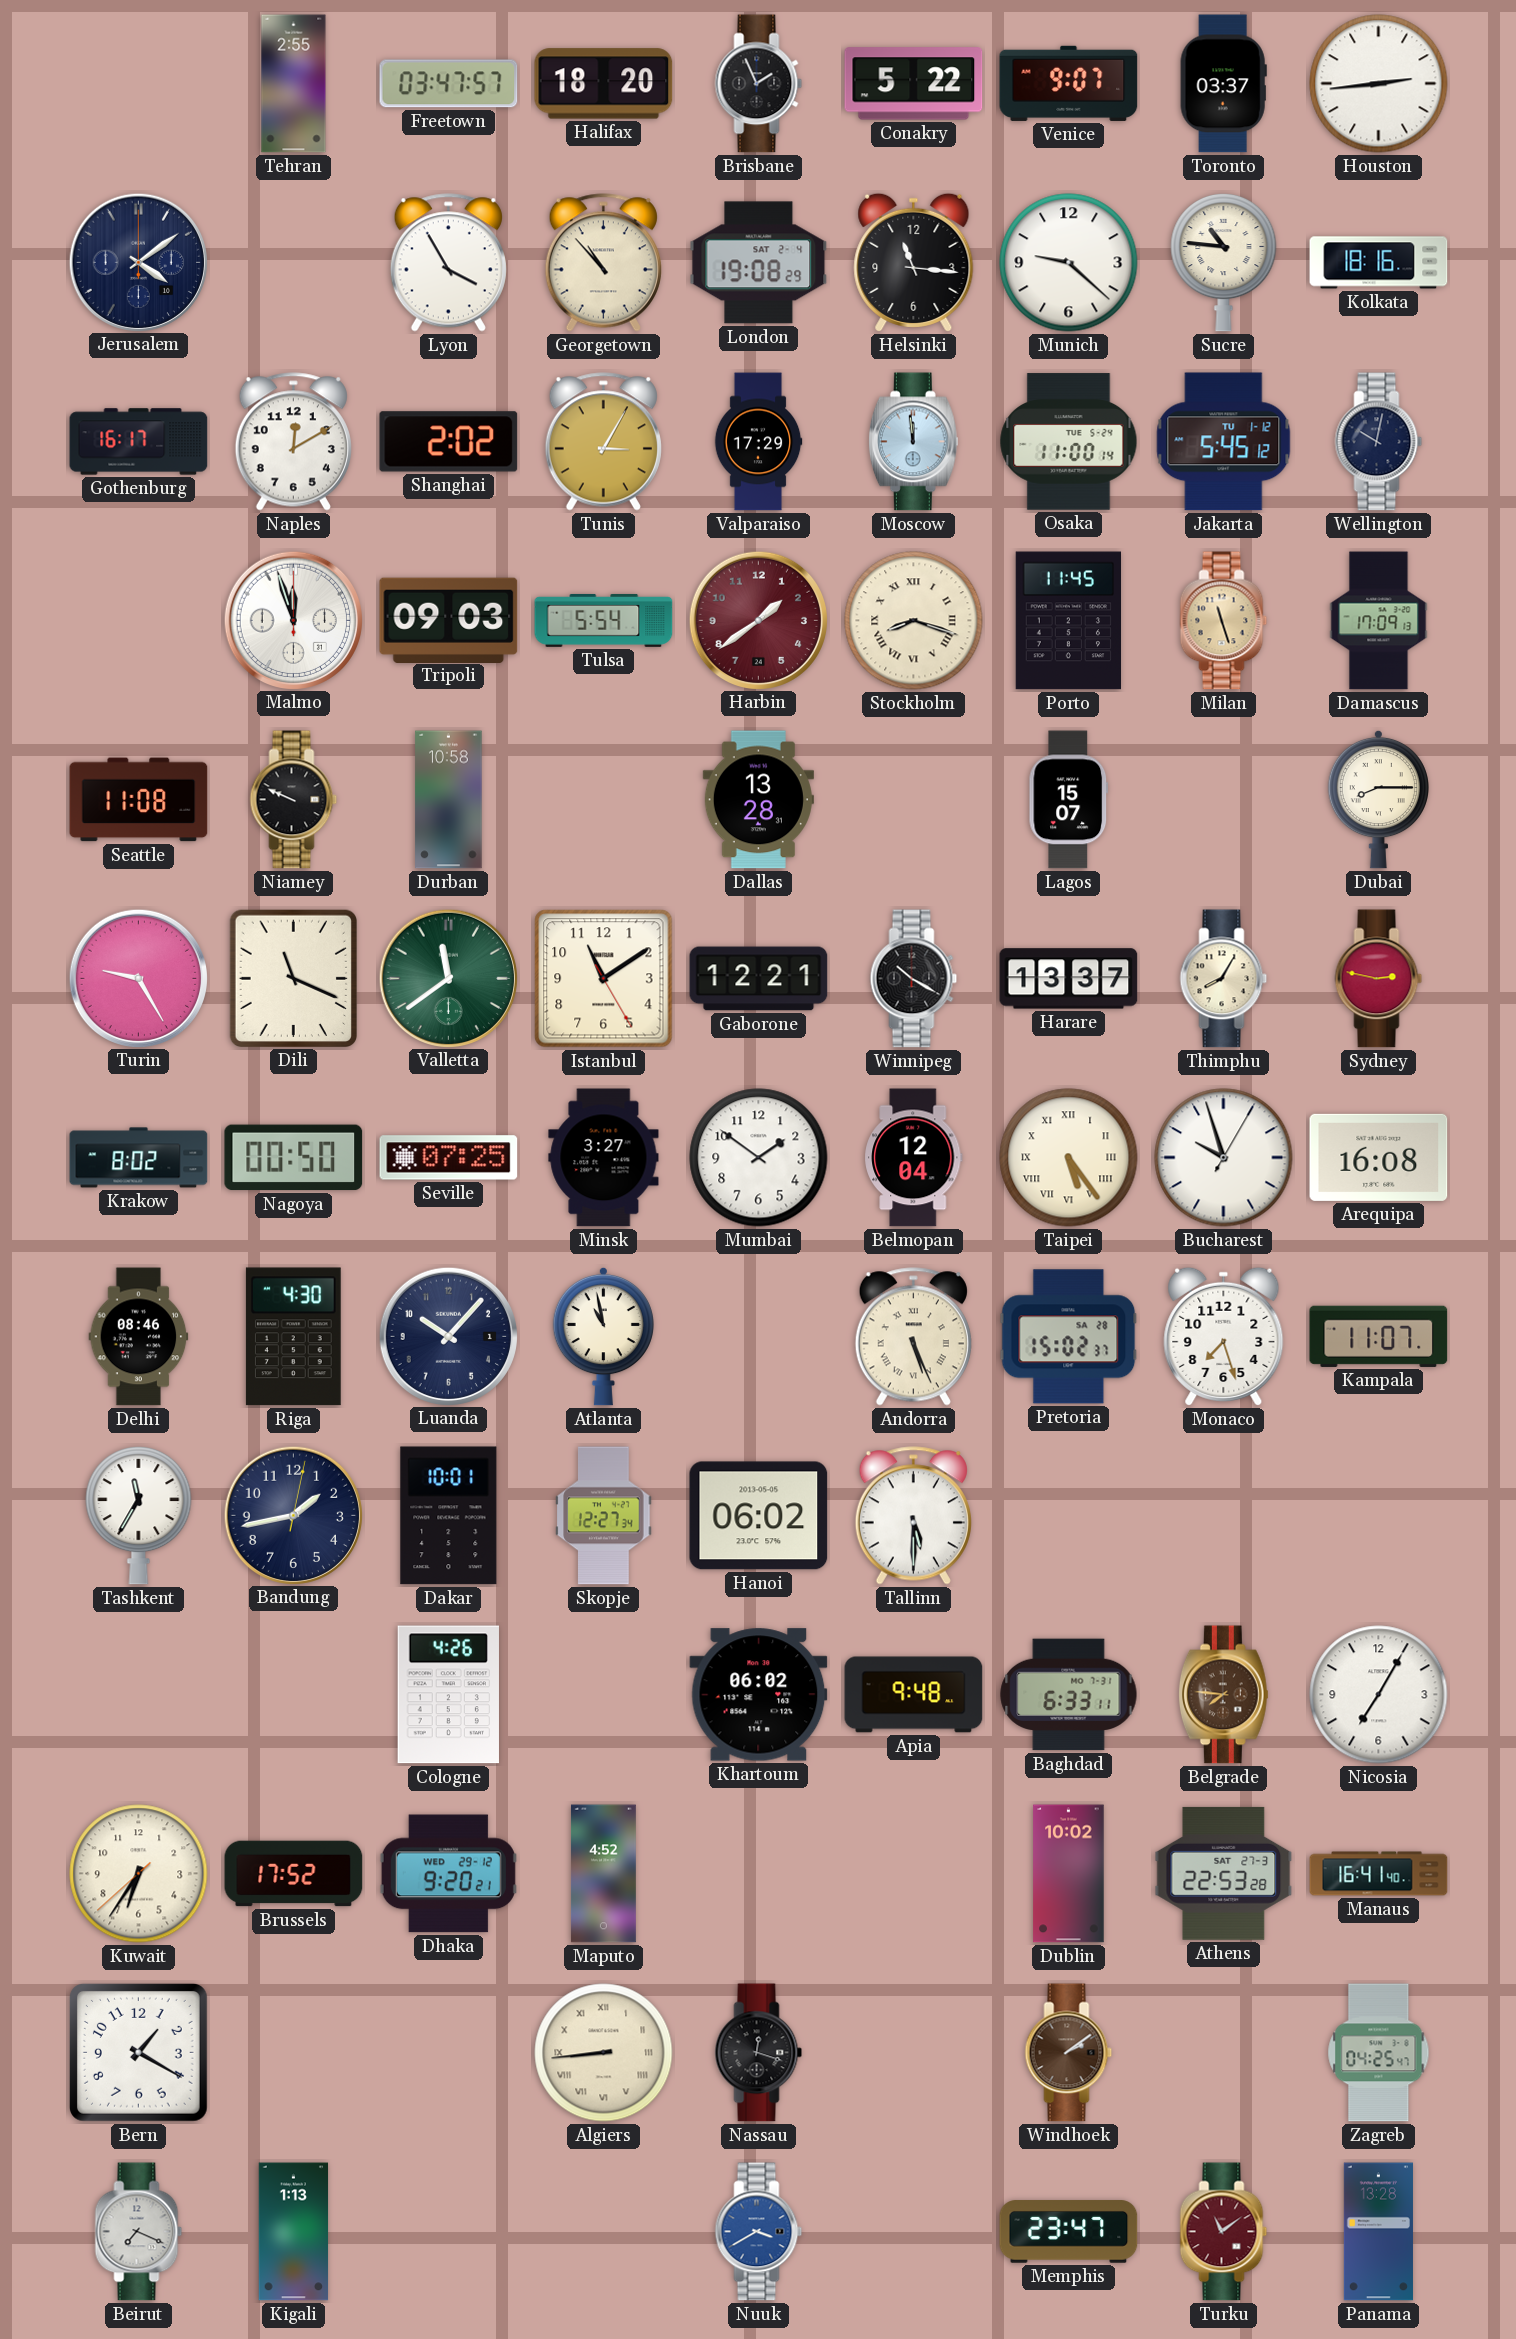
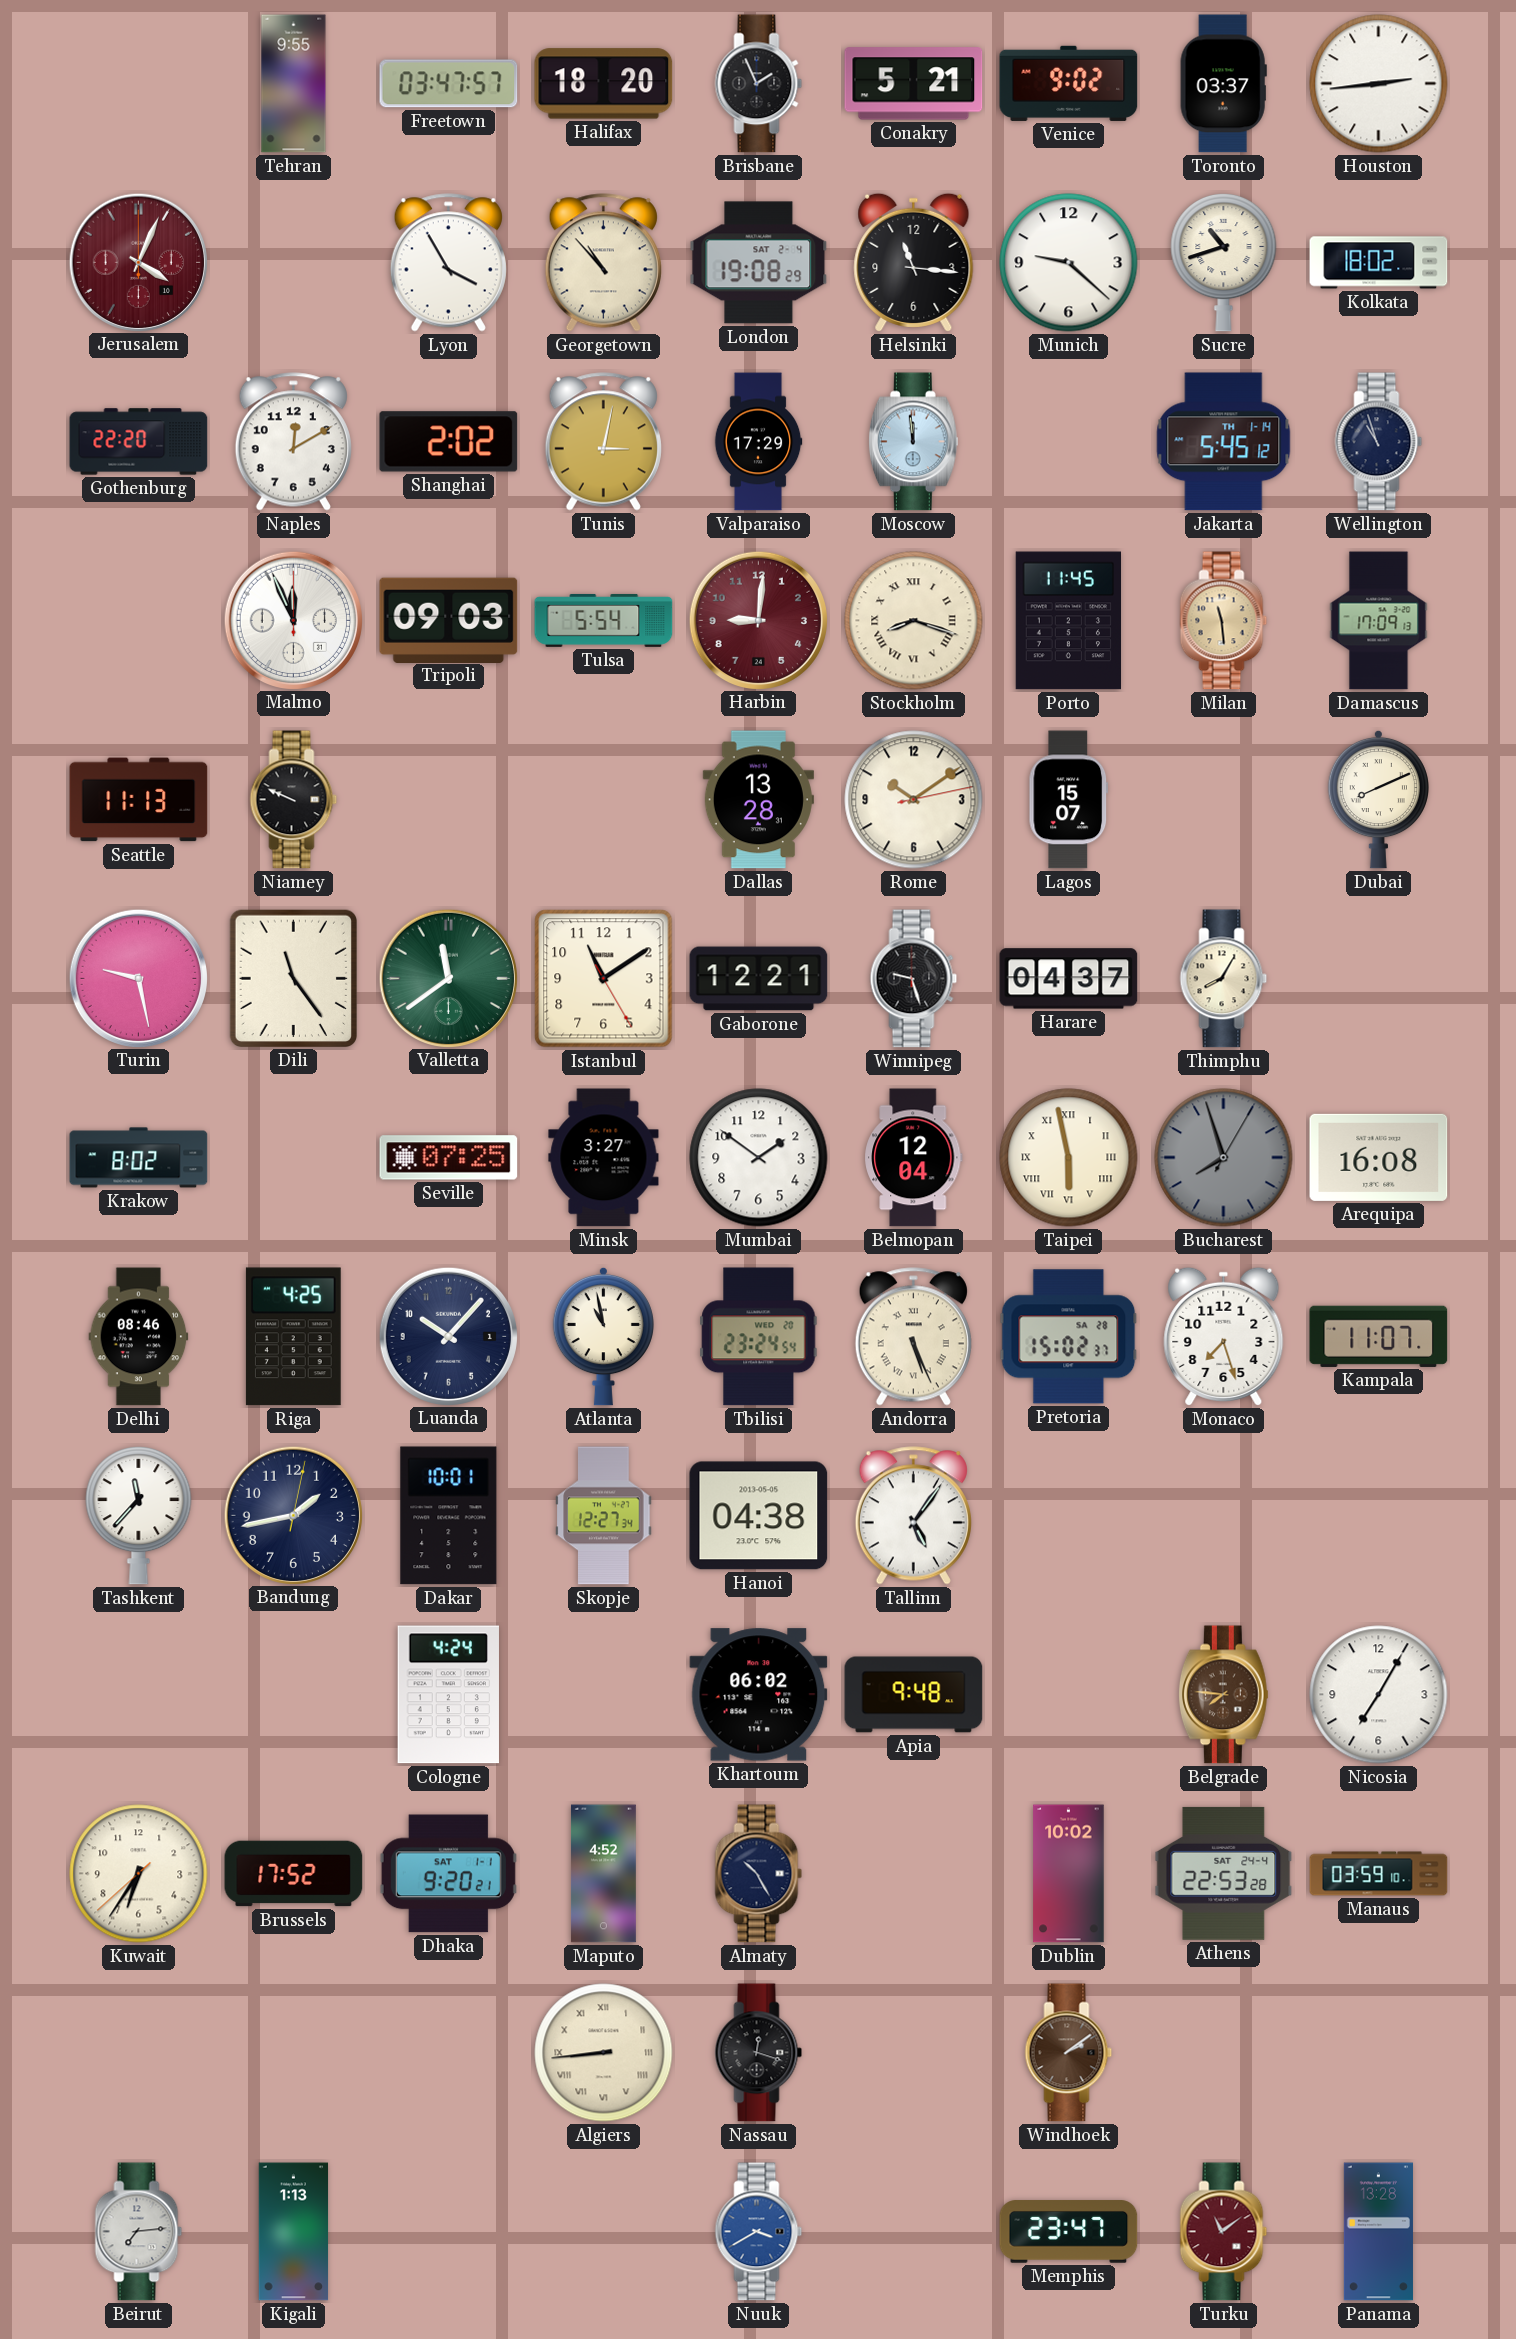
Tehran: 2:55 -> 9:55
Conakry: 5:22 -> 5:21
Venice: 9:07 -> 9:02
Jerusalem: 4:09 -> 4:04
Jerusalem dial: navy -> burgundy
Sucre: 10:46 -> 10:42
Kolkata: 18:16 -> 18:02
Gothenburg: 16:17 -> 22:20
Tunis: 3:05 -> 3:02
Osaka: 11:00 -> none
Jakarta date: TU 1-12 -> TH 1-14
Wellington: 10:02 -> 10:57
Malmo: 11:57 -> 11:56
Harbin: 1:39 -> 9:01
Milan: 11:27 -> 11:29
Seattle: 11:08 -> 11:13
Durban: 10:58 -> none
Rome: none -> 10:09
Dubai: 8:15 -> 8:11
Turin: 9:25 -> 9:28
Dili: 11:19 -> 11:24
Winnipeg: 10:20 -> 9:27
Harare: 13:37 -> 04:37
Sydney: 2:47 -> none
Nagoya: 00:50 -> none
Taipei: 5:24 -> 5:58
Bucharest: 9:57 -> 7:57
Bucharest dial: white -> grey
Riga: 4:30 -> 4:25
Tbilisi: none -> 23:24
Tashkent: 11:35 -> 11:37
Hanoi: 06:02 -> 04:38
Tallinn: 5:30 -> 5:06
Cologne: 4:26 -> 4:24
Baghdad: 6:33 -> none
Dhaka date: WED 29-12 -> SAT 1-1
Almaty: none -> 10:25
Athens date: SAT 27-3 -> SAT 24-4
Manaus: 16:41 -> 03:59
Bern: 1:20 -> none
Zagreb: 04:25 -> none
Beirut: 7:19 -> 7:14
